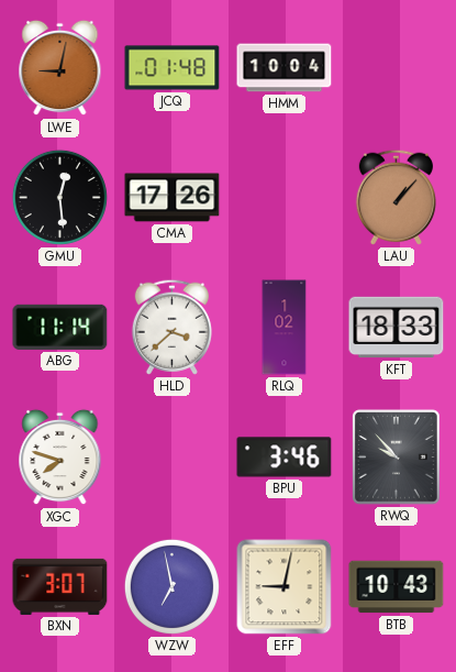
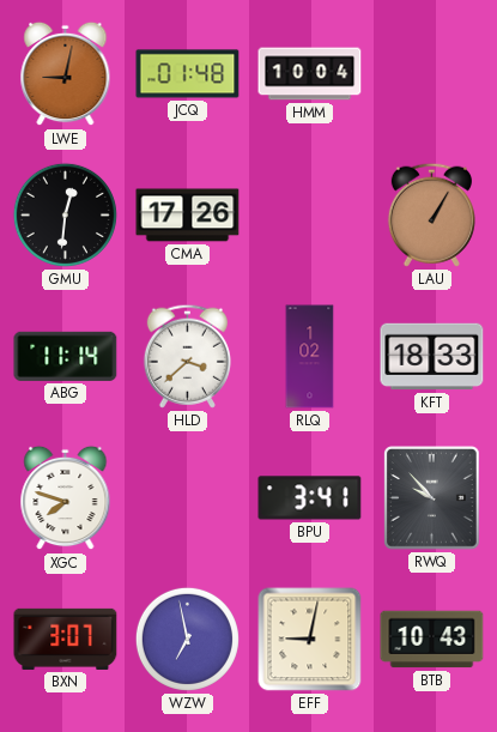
GMU: 12:29 -> 12:31
LAU: 1:07 -> 1:05
BPU: 3:46 -> 3:41
